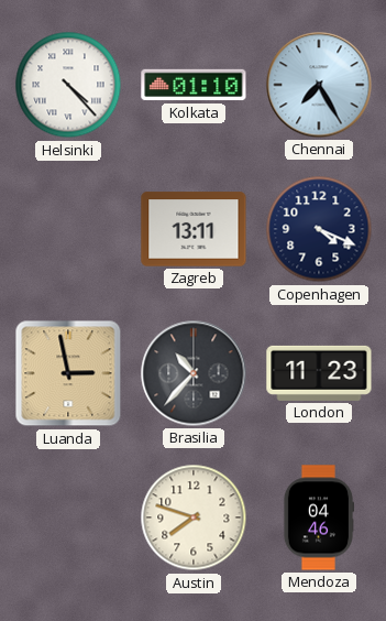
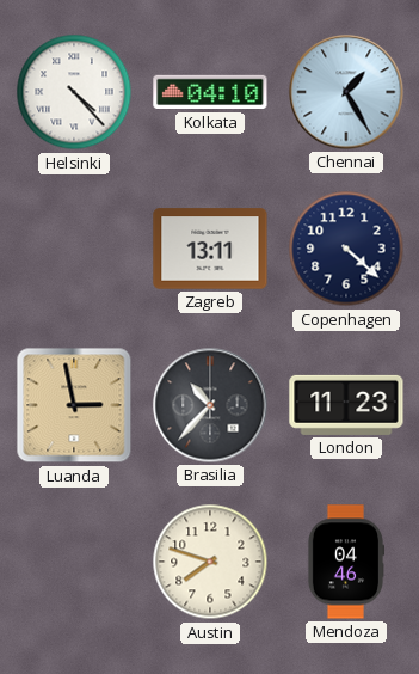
Kolkata: 01:10 -> 04:10
Chennai: 7:25 -> 1:25
Copenhagen: 4:19 -> 4:22
